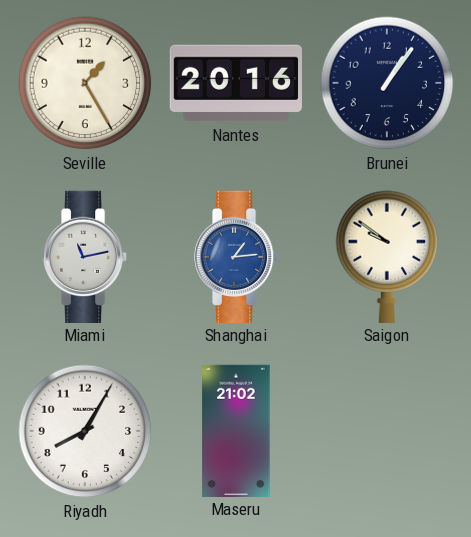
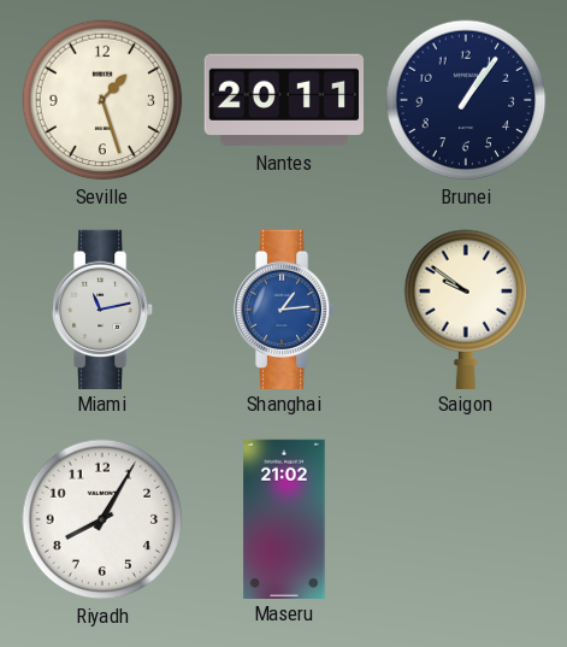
Seville: 1:25 -> 1:27
Nantes: 20:16 -> 20:11
